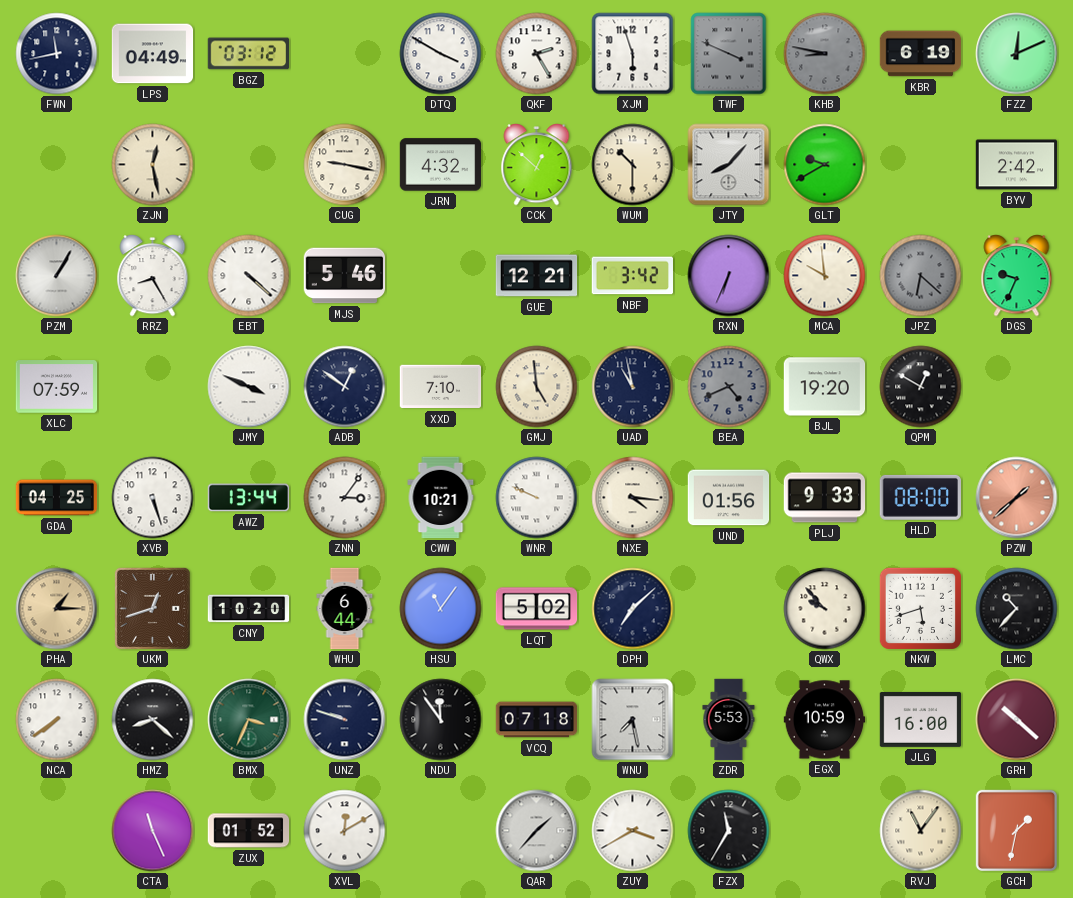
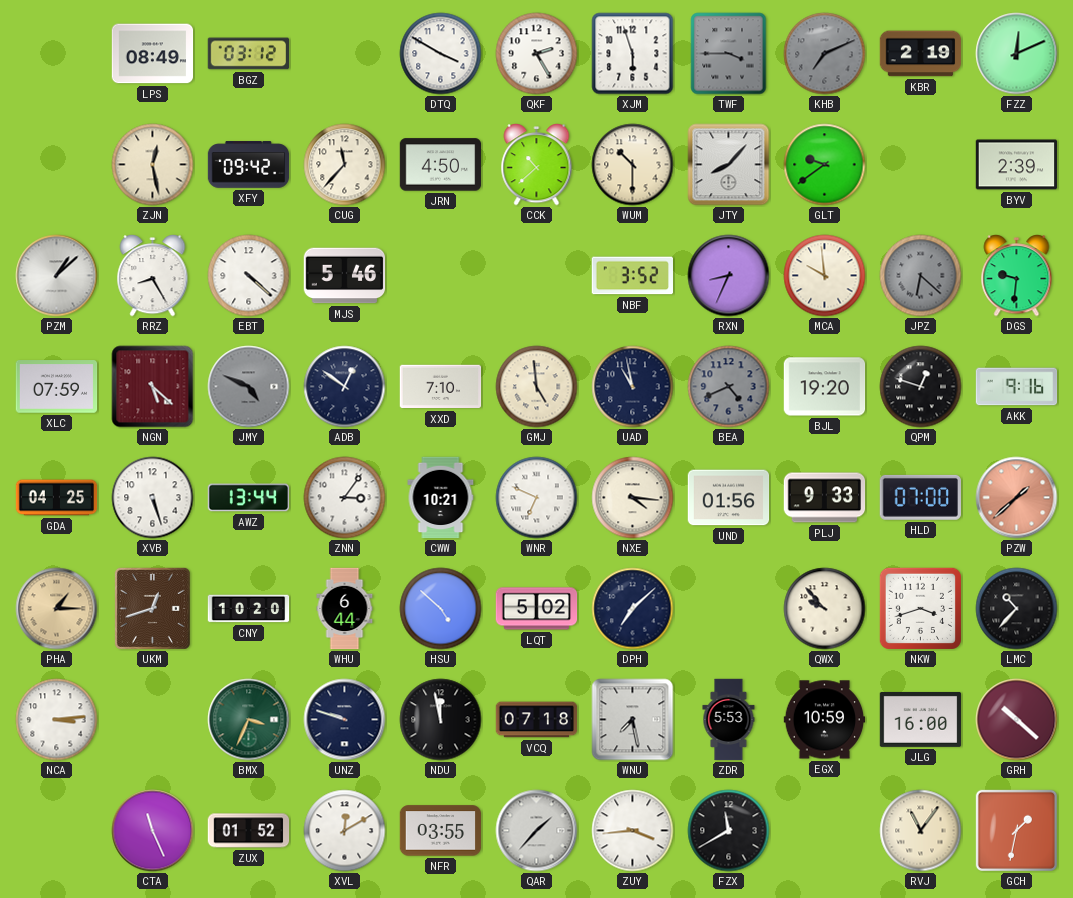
FWN: 11:43 -> none
LPS: 04:49 -> 08:49
TWF: 3:49 -> 3:45
KHB: 8:47 -> 7:11
KBR: 6:19 -> 2:19
XFY: none -> 09:42
CUG: 9:17 -> 11:37
JRN: 4:32 -> 4:50
CCK: 12:52 -> 10:38
GLT: 9:40 -> 9:39
BYV: 2:42 -> 2:39
PZM: 1:05 -> 1:08
GUE: 12:21 -> none
NBF: 3:42 -> 3:52
RXN: 6:34 -> 8:34
DGS: 9:34 -> 9:31
NGN: none -> 5:22
JMY: 3:49 -> 4:49
JMY dial: white -> grey
QPM: 12:50 -> 12:48
AKK: none -> 9:16
WNR: 9:49 -> 6:49
HLD: 08:00 -> 07:00
HSU: 11:06 -> 4:52
NKW: 5:42 -> 3:42
NCA: 7:39 -> 3:14
HMZ: 8:22 -> none
NDU: 11:54 -> 11:58
NFR: none -> 03:55
ZUY: 3:40 -> 3:44
FZX: 11:35 -> 11:40
